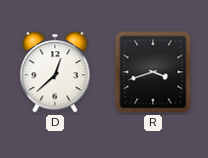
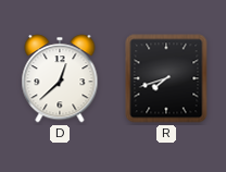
R: 3:42 -> 7:42
